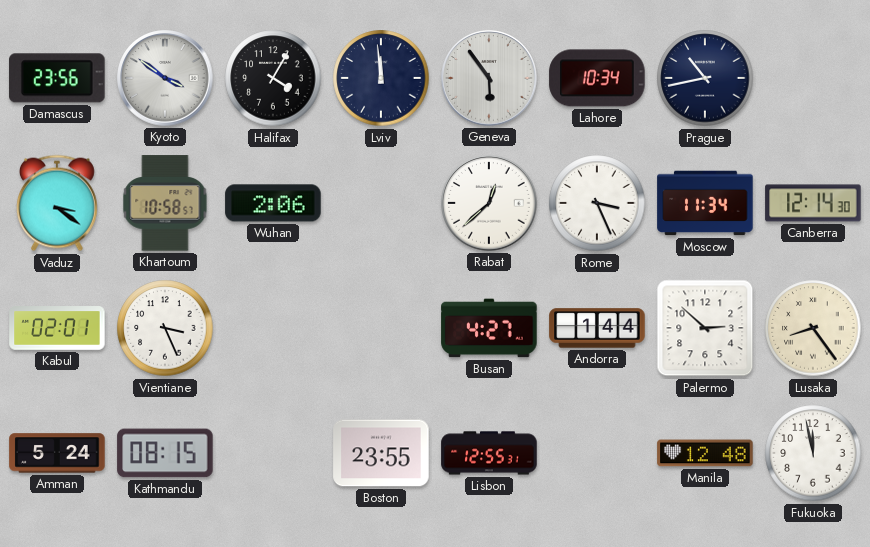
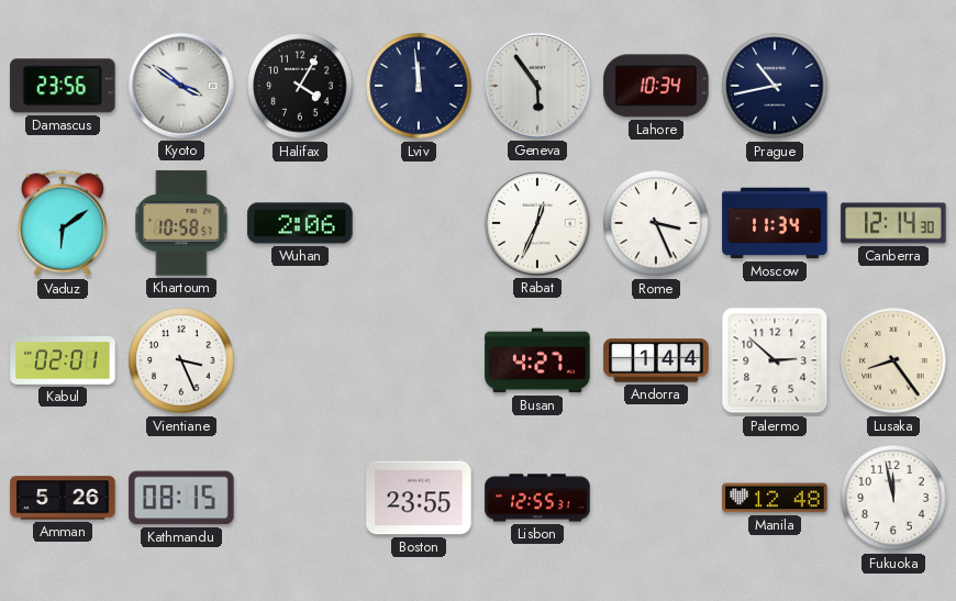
Vaduz: 3:21 -> 6:09
Rabat: 12:38 -> 12:34
Amman: 5:24 -> 5:26
